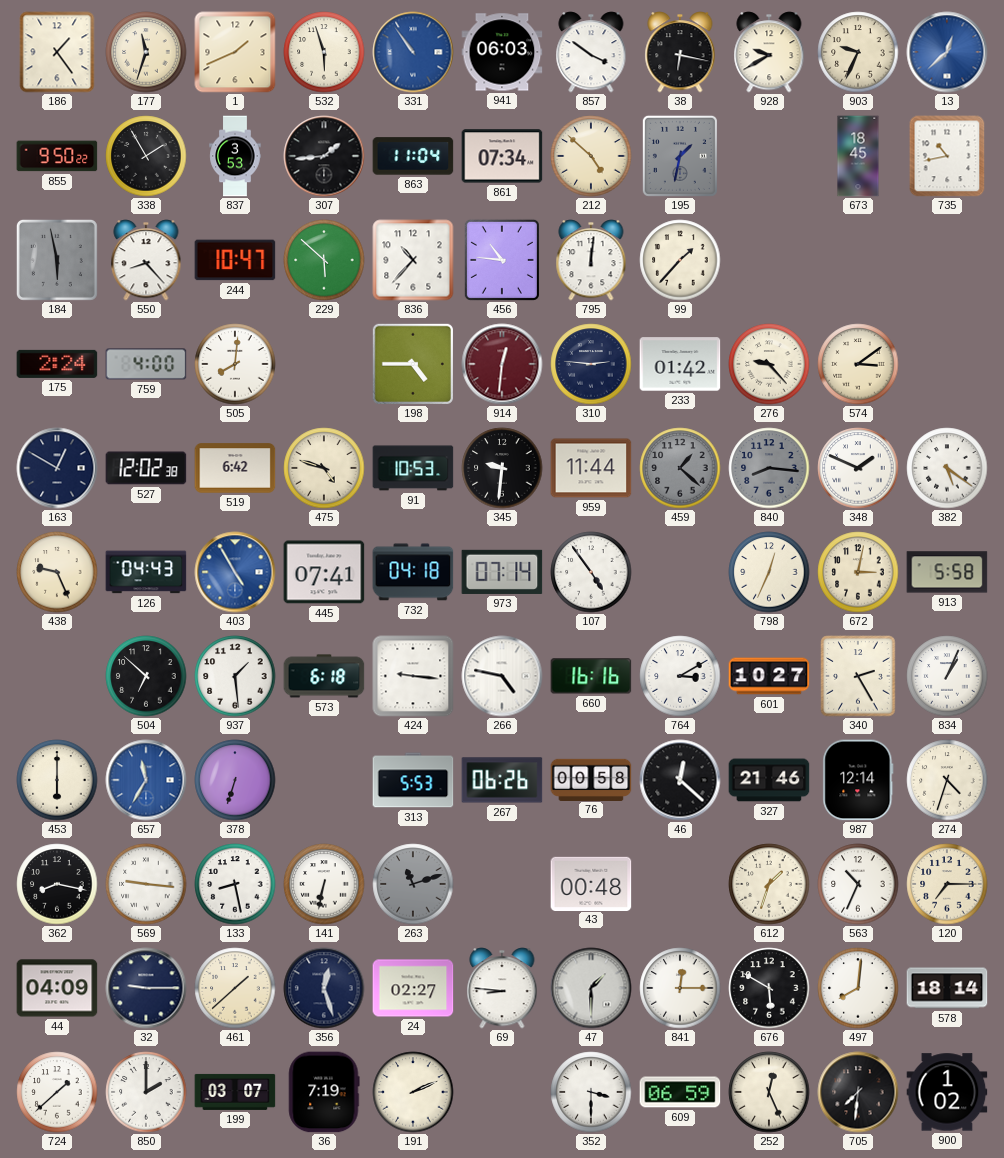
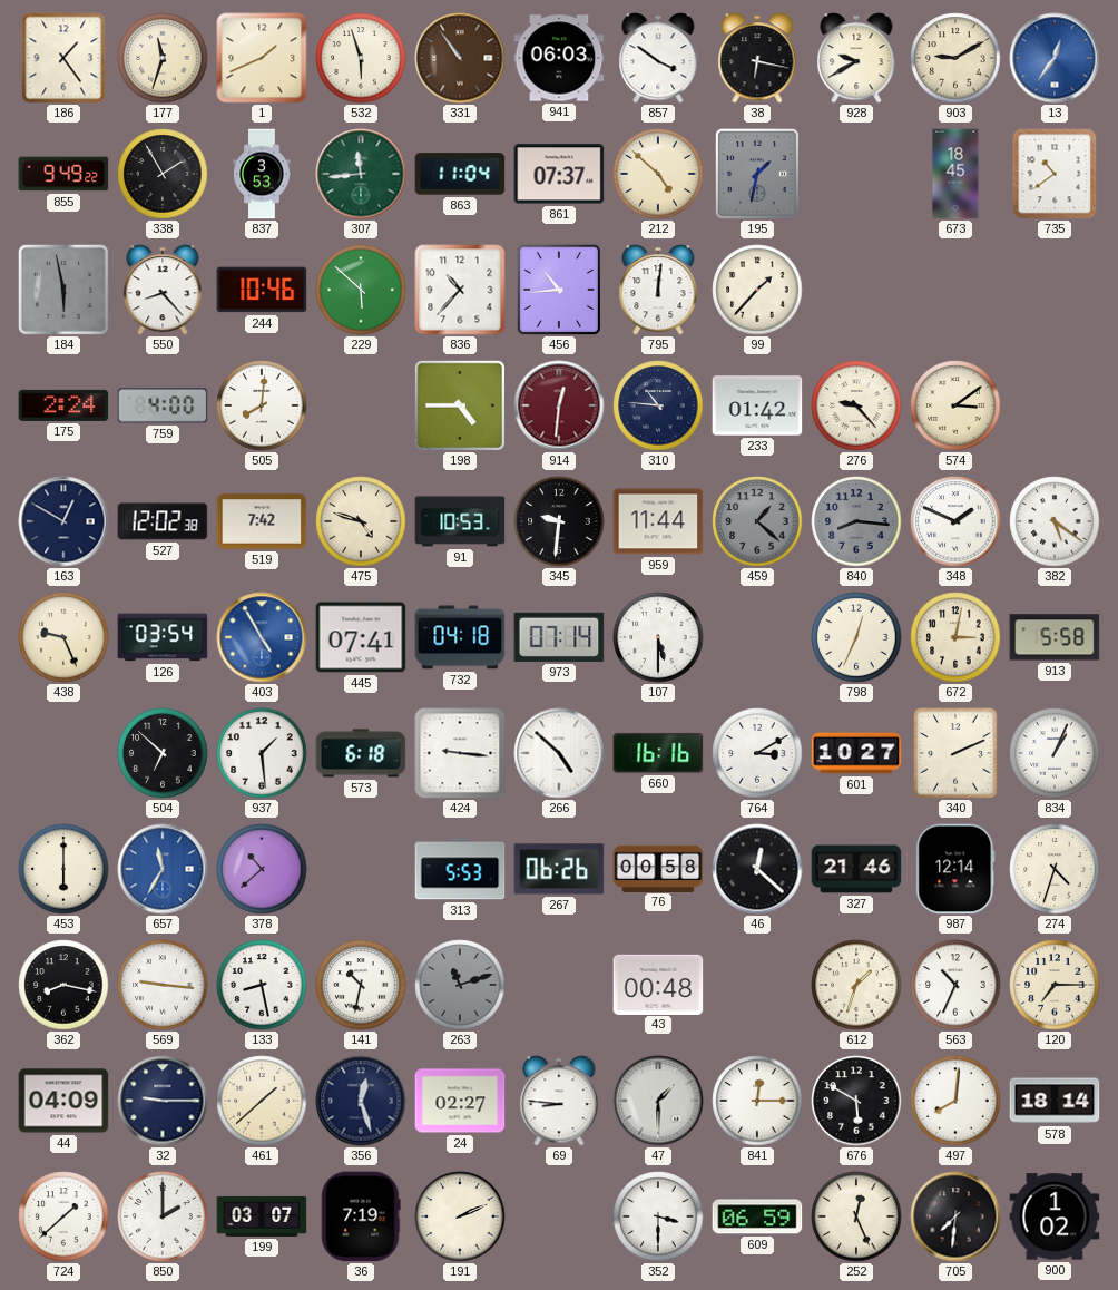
331 dial: blue -> brown
903: 9:34 -> 9:10
13: 12:38 -> 12:36
855: 9:50 -> 9:49
307: 1:44 -> 11:44
307 dial: black -> green
861: 07:34 -> 07:37
735: 10:43 -> 10:39
244: 10:47 -> 10:46
456: 10:46 -> 10:44
310: 2:46 -> 10:46
519: 6:42 -> 7:42
126: 04:43 -> 03:54
107: 4:54 -> 5:30
266: 4:47 -> 4:52
340: 2:25 -> 2:11
378: 6:33 -> 10:38
141: 6:32 -> 10:32
